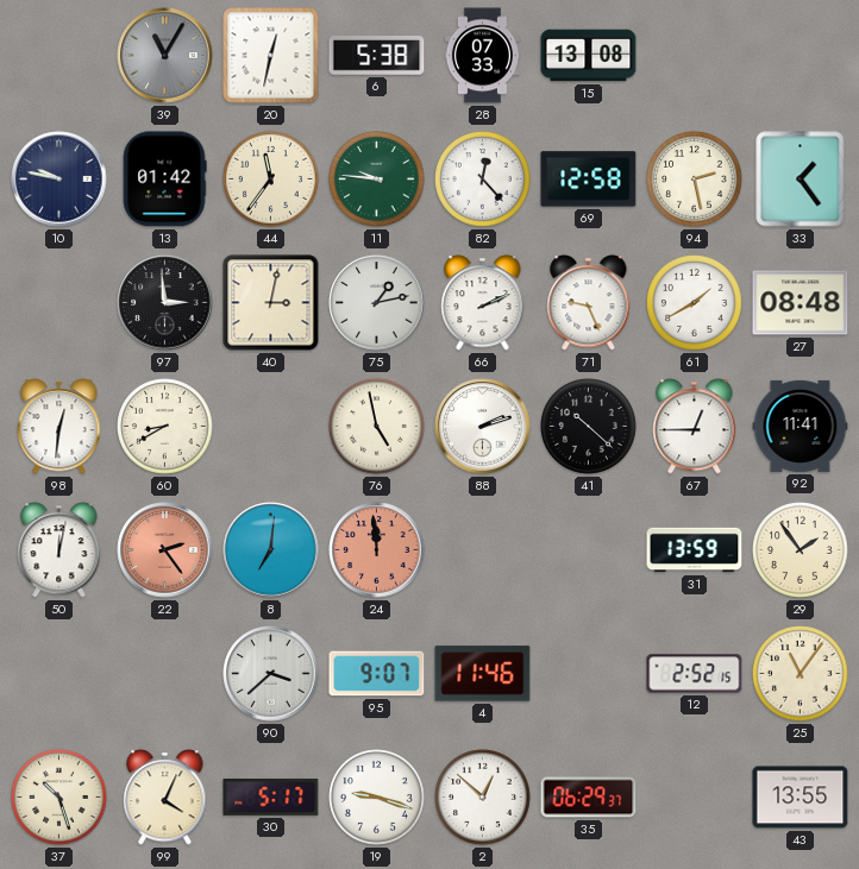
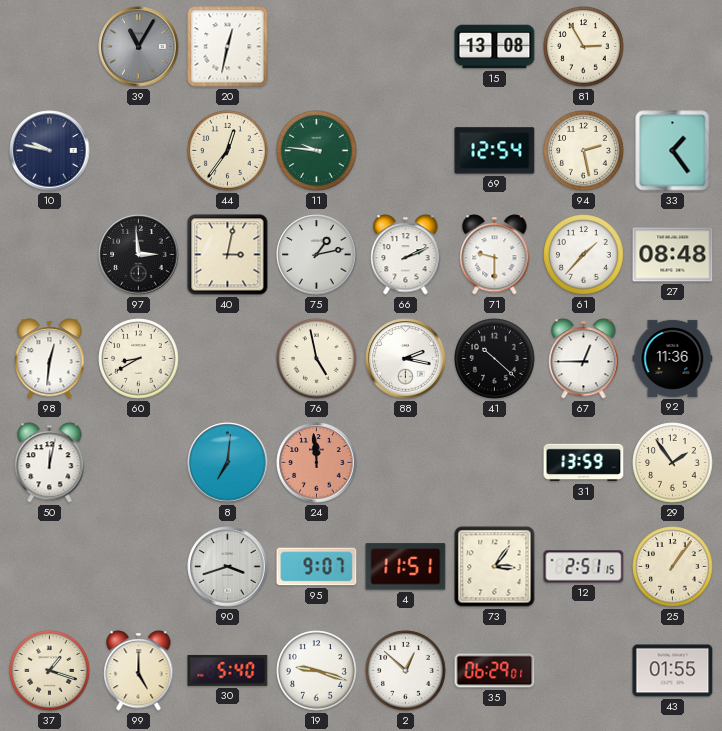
6: 5:38 -> none
28: 07:33 -> none
81: none -> 2:55
13: 01:42 -> none
44: 11:36 -> 12:36
82: 12:23 -> none
69: 12:58 -> 12:54
71: 9:26 -> 9:30
61: 1:40 -> 1:37
88: 2:12 -> 2:17
92: 11:41 -> 11:36
22: 2:24 -> none
90: 3:38 -> 3:42
4: 11:46 -> 11:51
73: none -> 3:06
12: 2:52 -> 2:51
25: 11:06 -> 1:06
37: 10:27 -> 1:18
99: 4:04 -> 5:00
30: 5:17 -> 5:40
35: 06:29:37 -> 06:29:01
43: 13:55 -> 01:55
